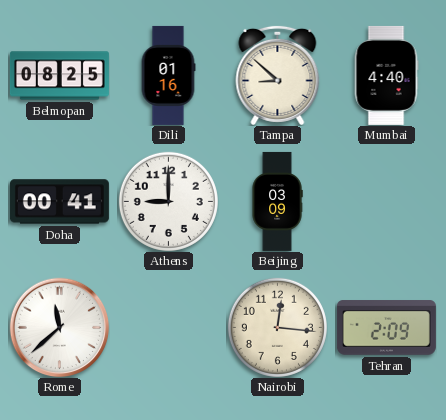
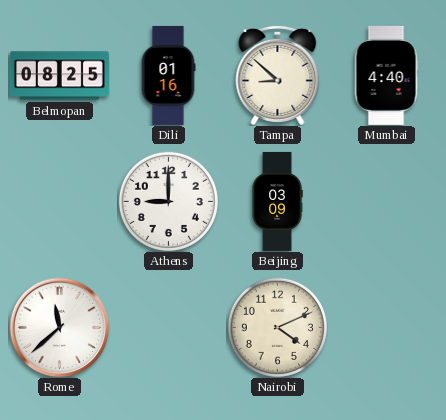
Doha: 00:41 -> none
Nairobi: 12:16 -> 4:11
Tehran: 2:09 -> none
